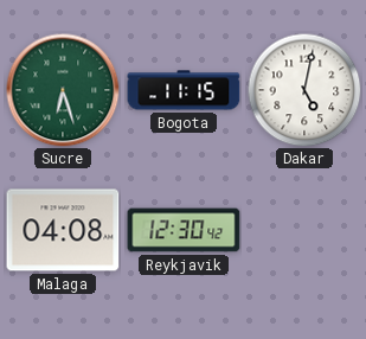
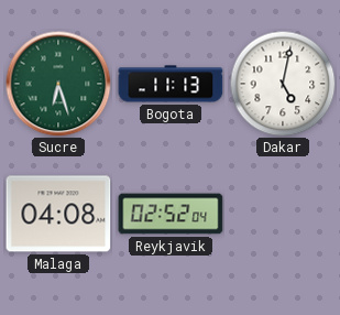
Bogota: 11:15 -> 11:13
Reykjavik: 12:30 -> 02:52
